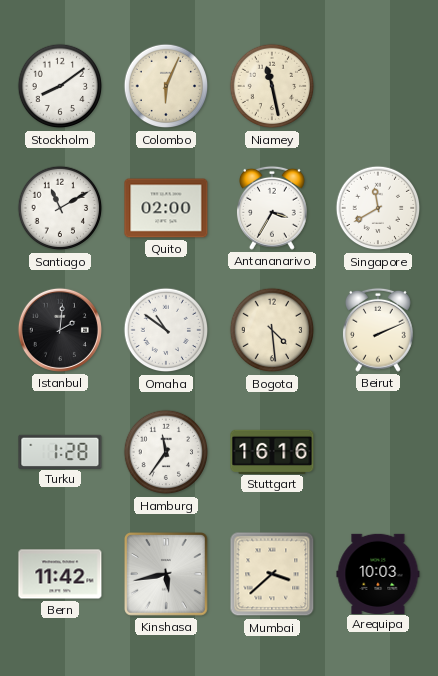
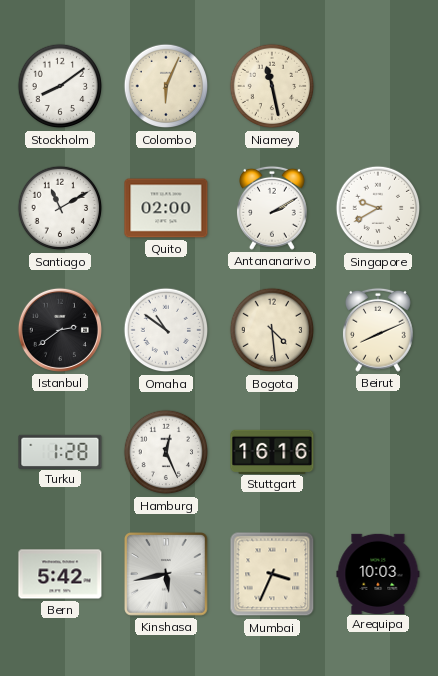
Antananarivo: 3:35 -> 2:10
Singapore: 11:40 -> 9:40
Istanbul: 2:01 -> 2:39
Beirut: 2:11 -> 8:11
Hamburg: 11:36 -> 12:26
Bern: 11:42 -> 5:42
Mumbai: 3:38 -> 3:34
